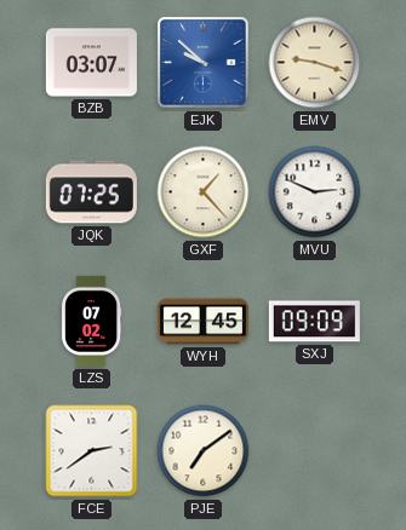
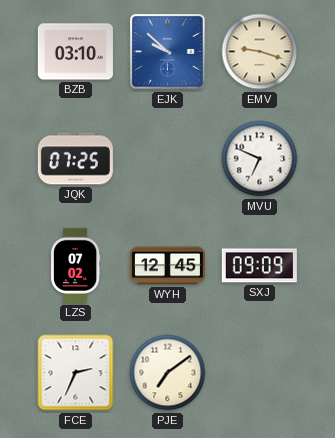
BZB: 03:07 -> 03:10
GXF: 1:23 -> none
MVU: 2:49 -> 6:49
FCE: 2:39 -> 2:34
